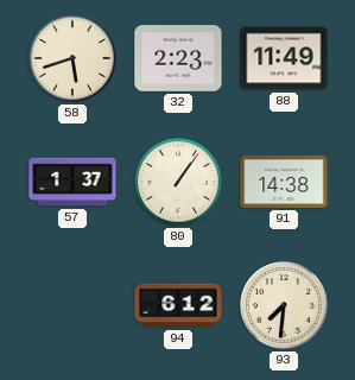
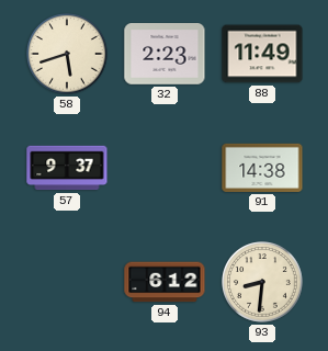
57: 1:37 -> 9:37
80: 1:06 -> none
93: 7:31 -> 8:31
